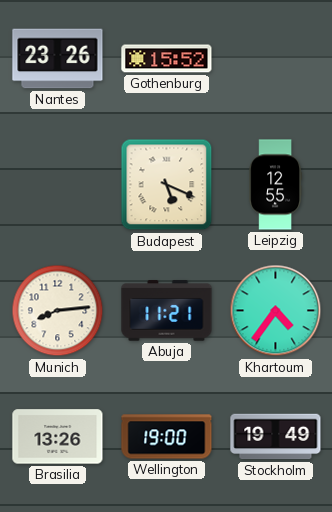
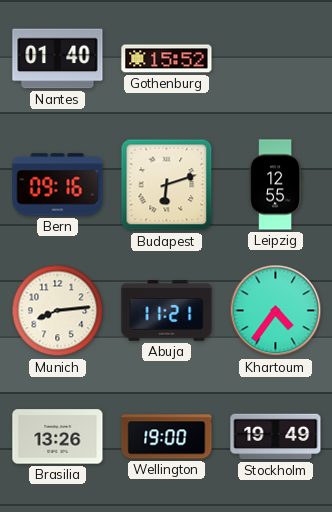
Nantes: 23:26 -> 01:40
Bern: none -> 09:16
Budapest: 5:19 -> 6:12
